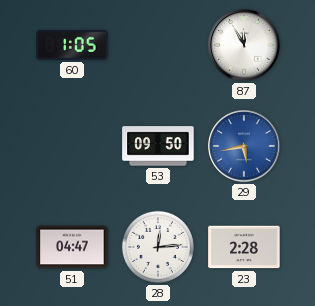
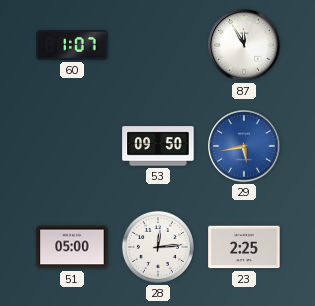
60: 1:05 -> 1:07
51: 04:47 -> 05:00
23: 2:28 -> 2:25
